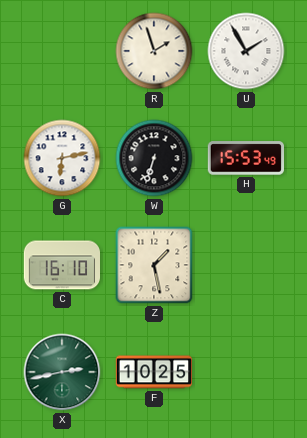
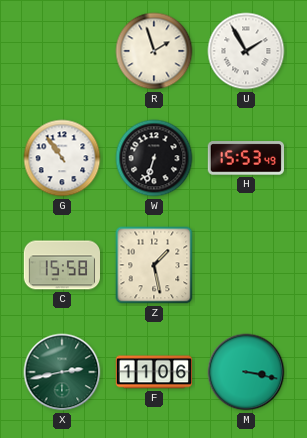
G: 6:13 -> 10:54
C: 16:10 -> 15:58
F: 10:25 -> 11:06
M: none -> 3:17
